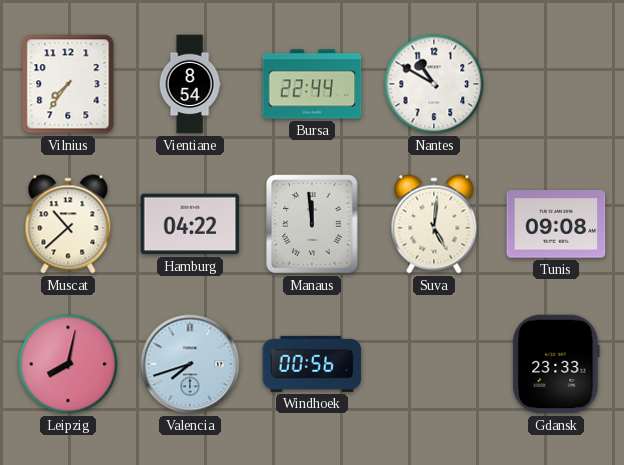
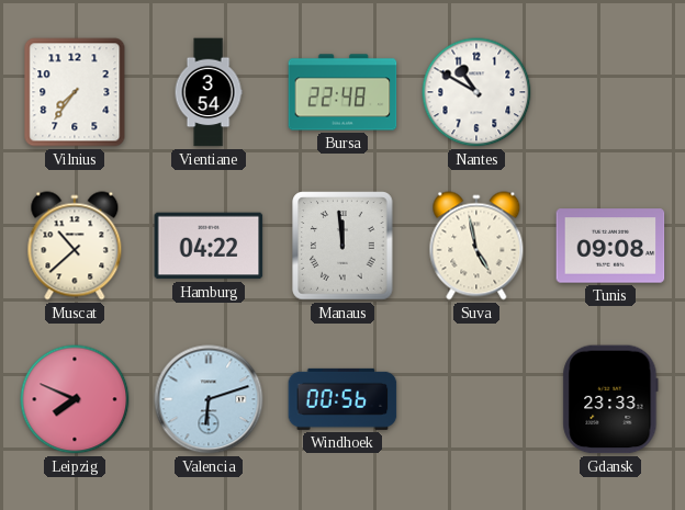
Vientiane: 8:54 -> 3:54
Bursa: 22:44 -> 22:48
Suva: 5:01 -> 4:58
Leipzig: 8:02 -> 7:49
Valencia: 7:42 -> 6:12
